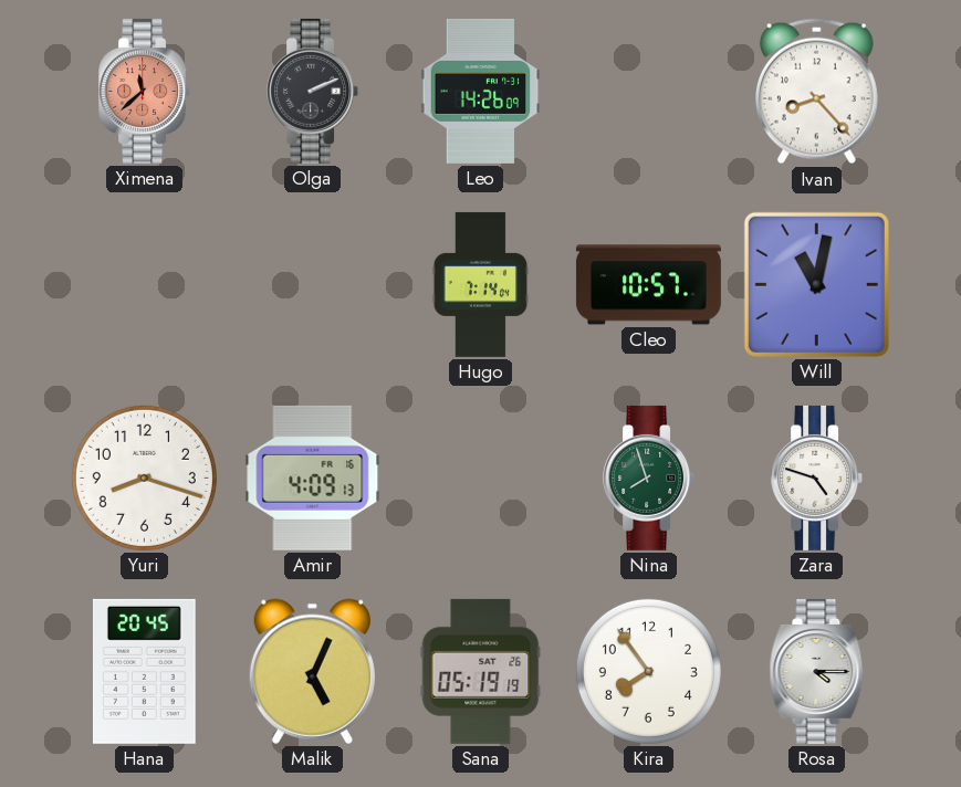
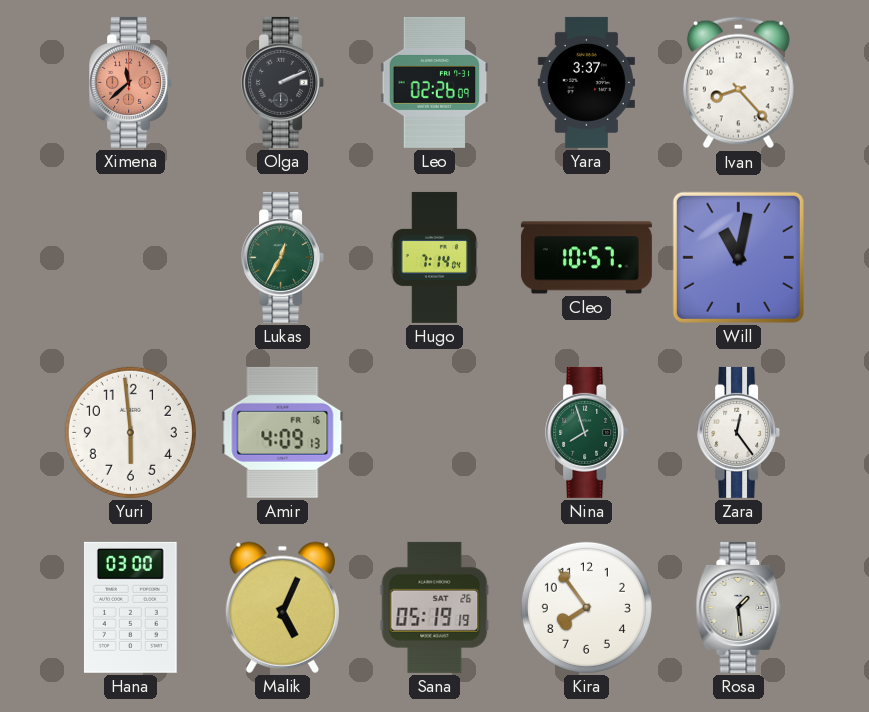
Leo: 14:26 -> 02:26
Yara: none -> 3:37
Lukas: none -> 12:35
Yuri: 8:18 -> 5:59
Zara: 4:48 -> 12:24
Hana: 20:45 -> 03:00
Rosa: 4:15 -> 1:29
